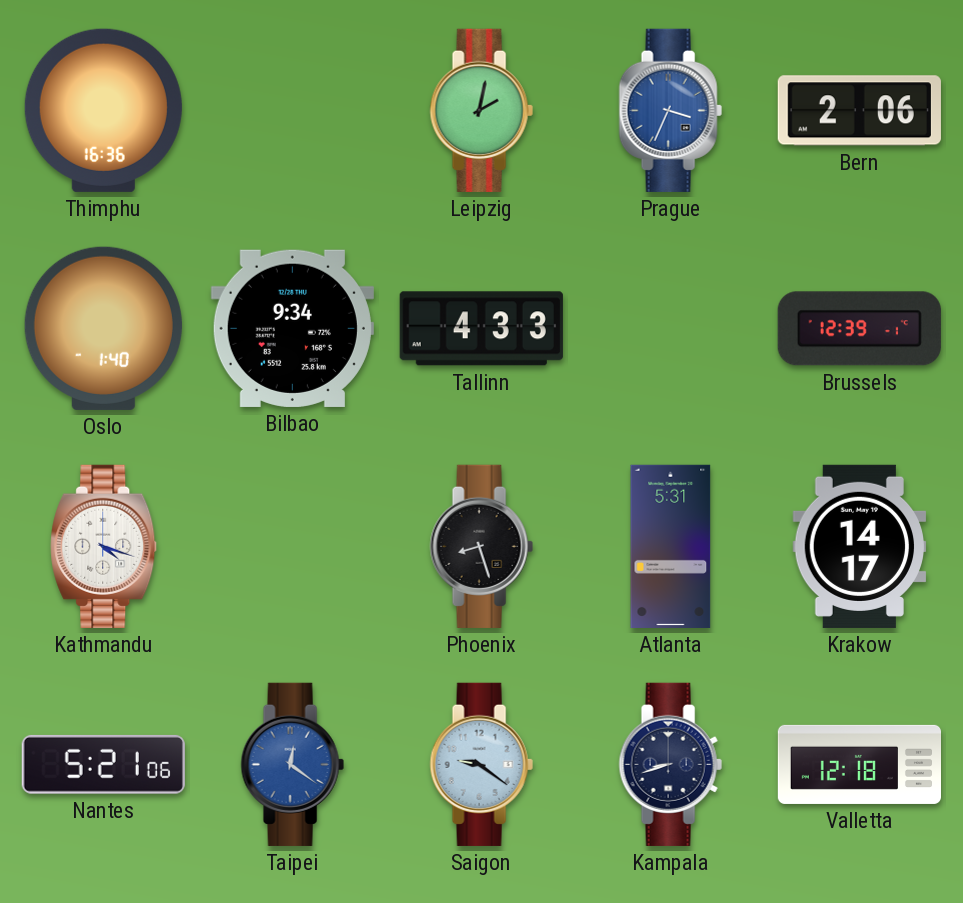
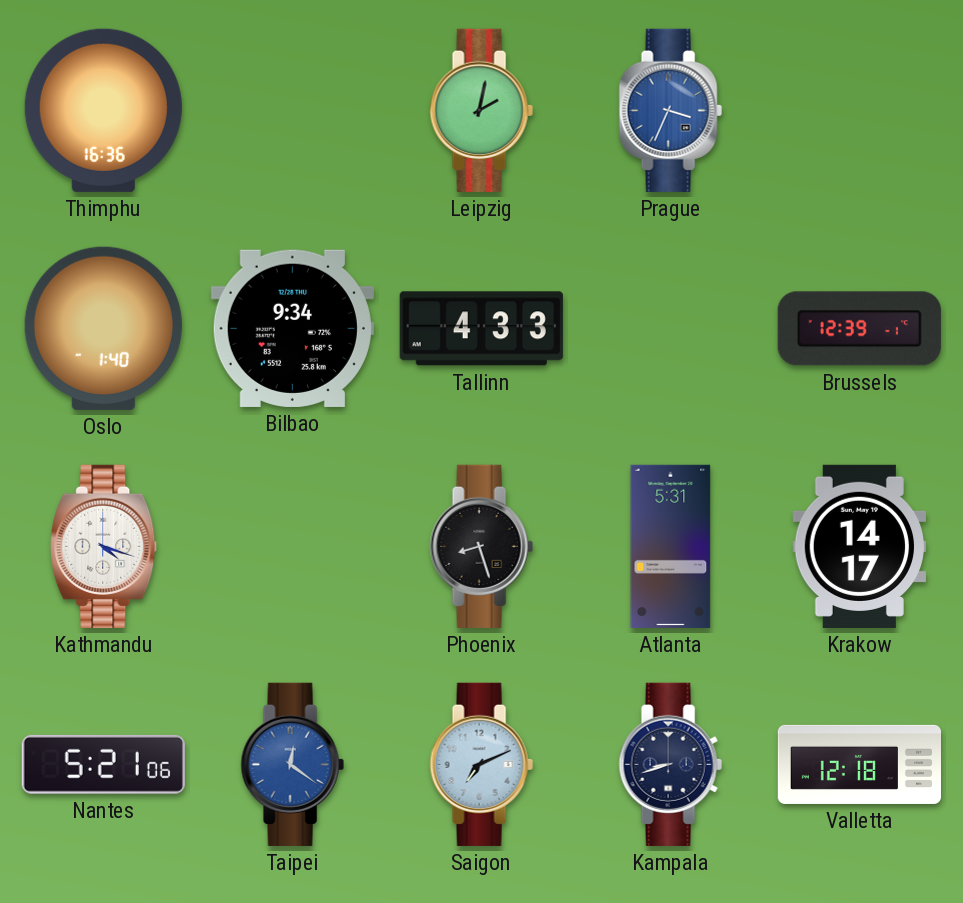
Bern: 2:06 -> none
Saigon: 9:21 -> 7:11
